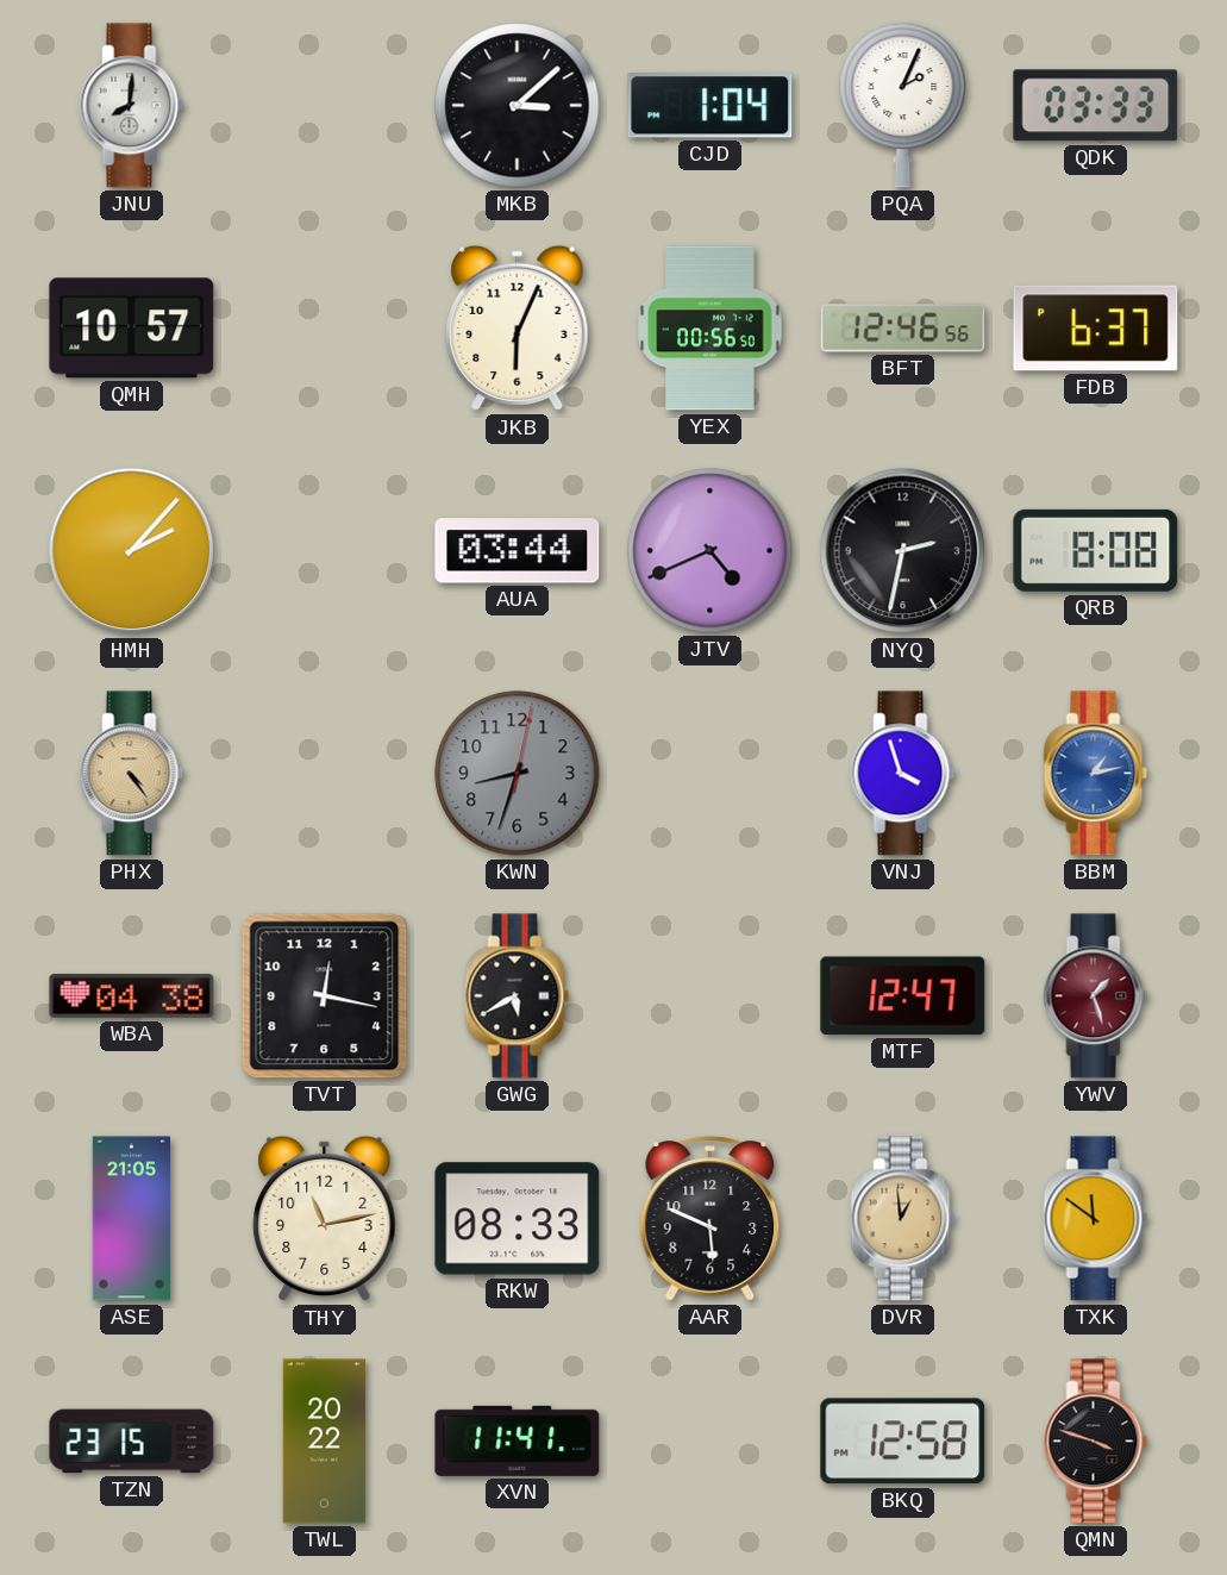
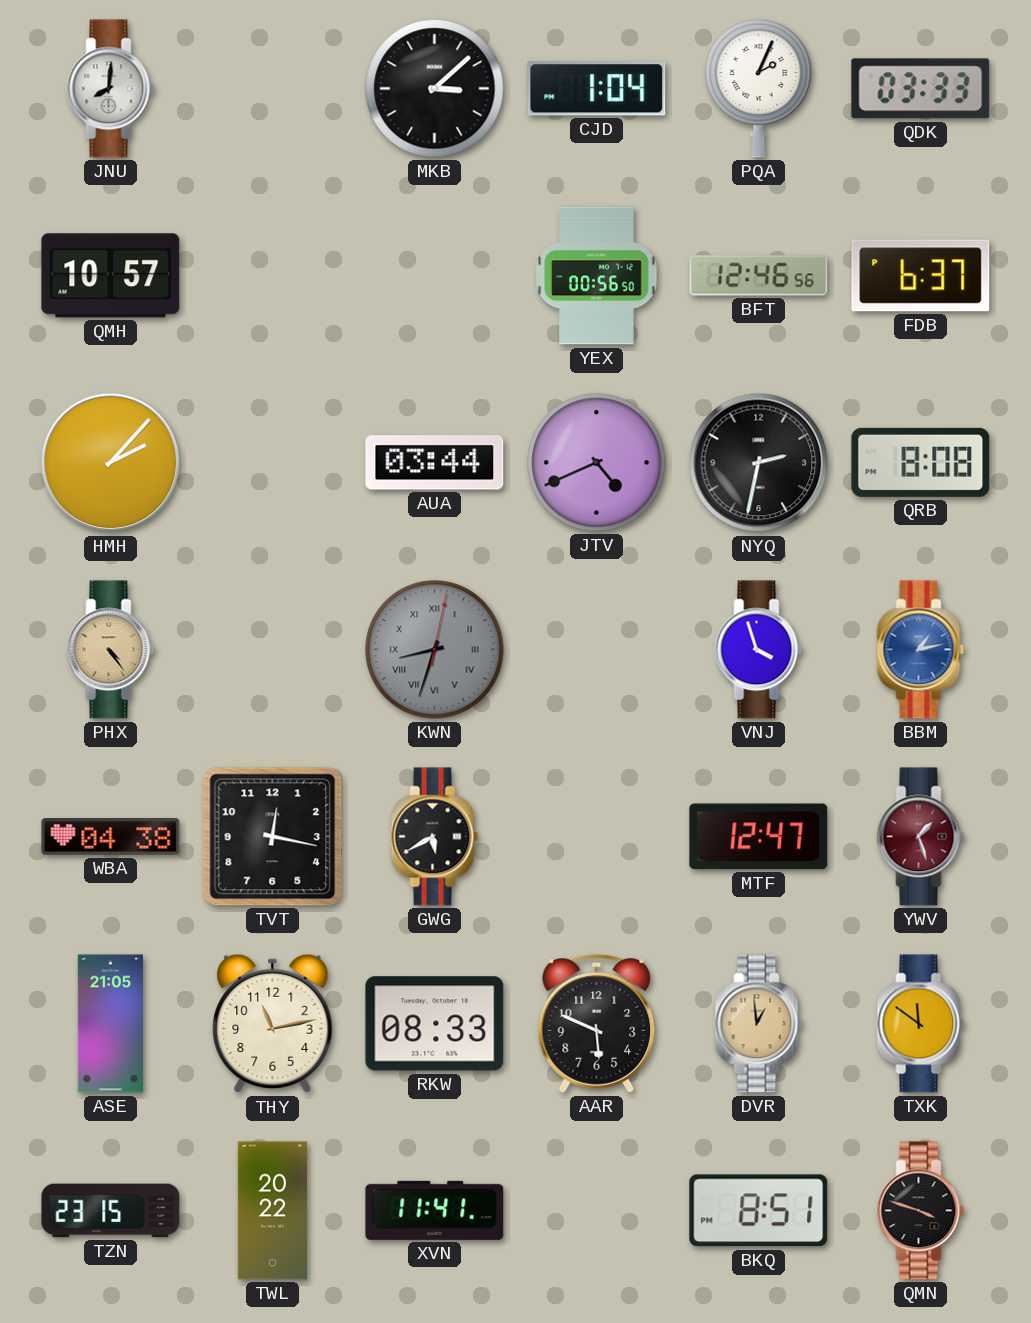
JKB: 6:04 -> none
KWN numerals: Arabic -> Roman
BKQ: 12:58 -> 8:51
